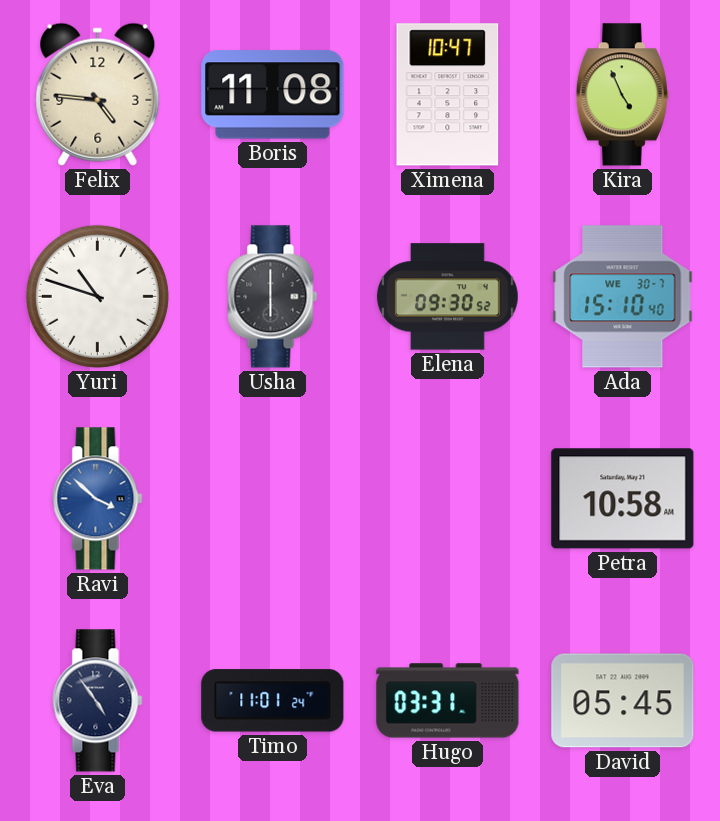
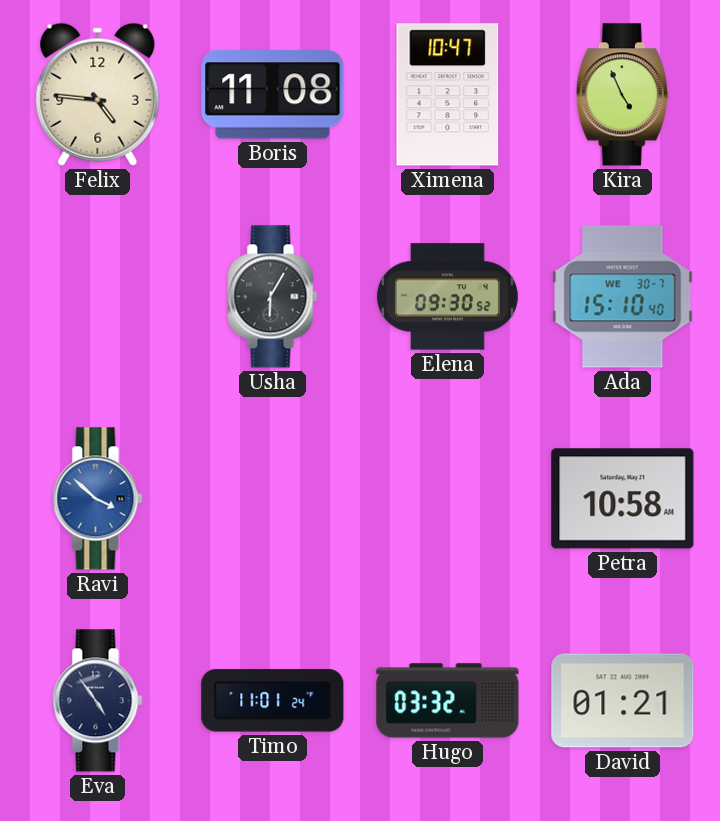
Yuri: 10:48 -> none
Usha: 6:00 -> 6:05
Hugo: 03:31 -> 03:32
David: 05:45 -> 01:21
